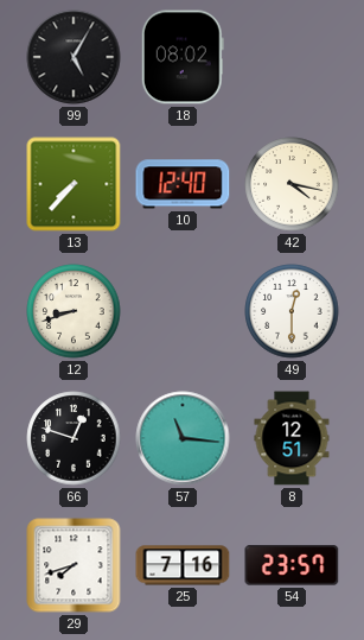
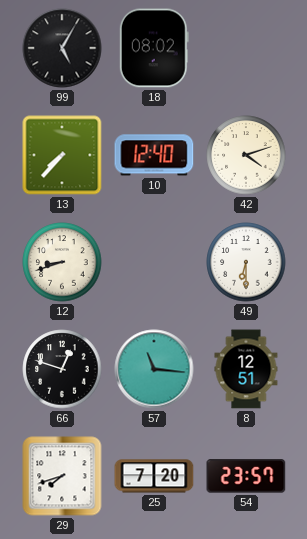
42: 4:17 -> 4:12
49: 12:30 -> 6:30
25: 7:16 -> 7:20
